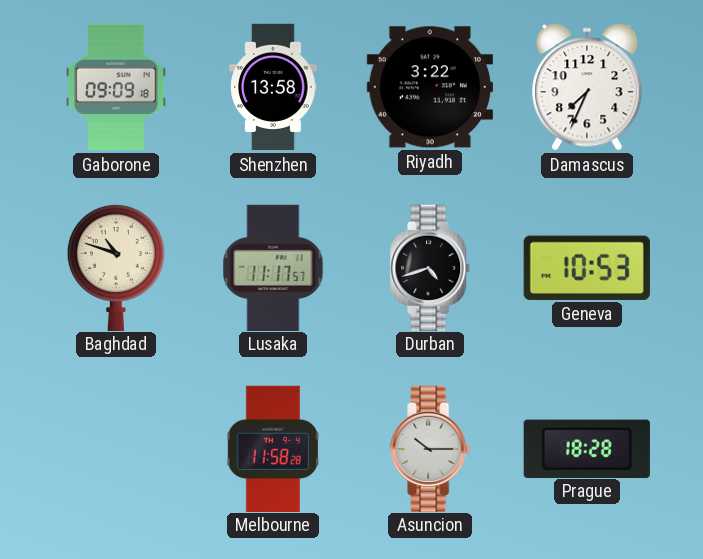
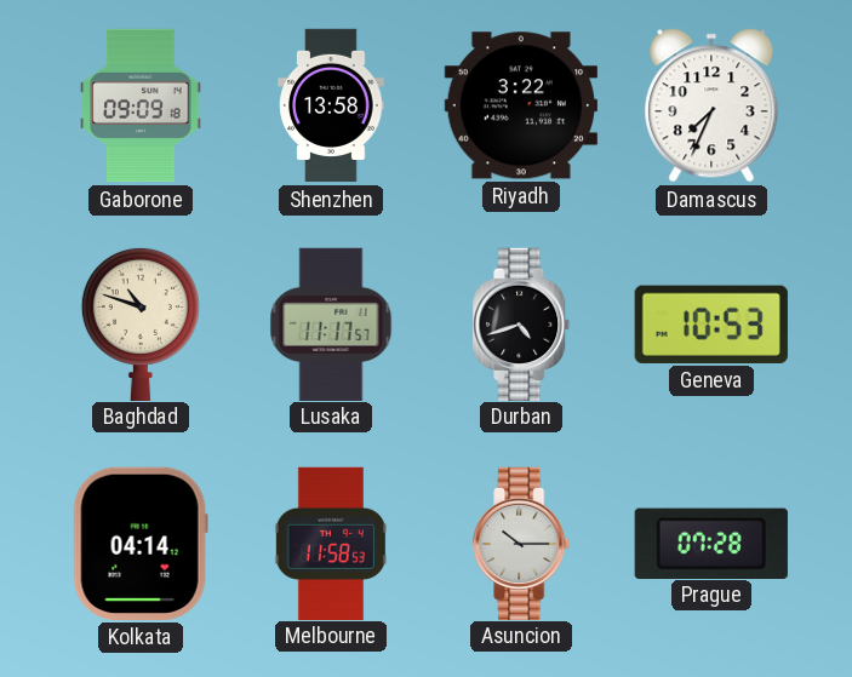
Kolkata: none -> 04:14
Melbourne: 11:58:28 -> 11:58:53
Prague: 18:28 -> 07:28
